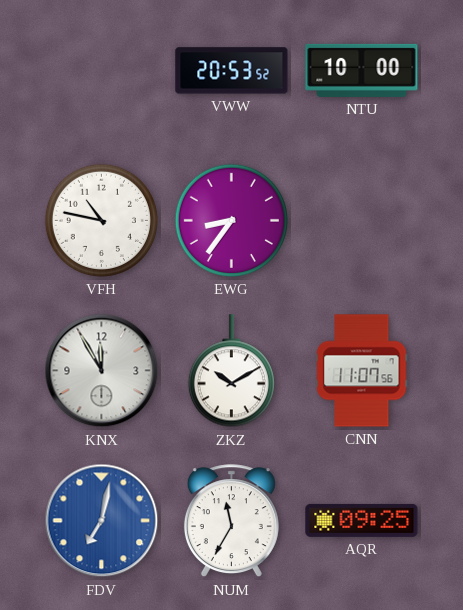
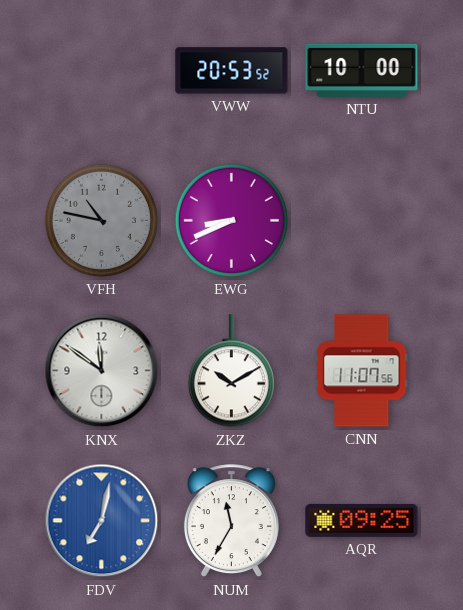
VFH dial: white -> grey
EWG: 8:36 -> 8:41
KNX: 11:55 -> 11:51
